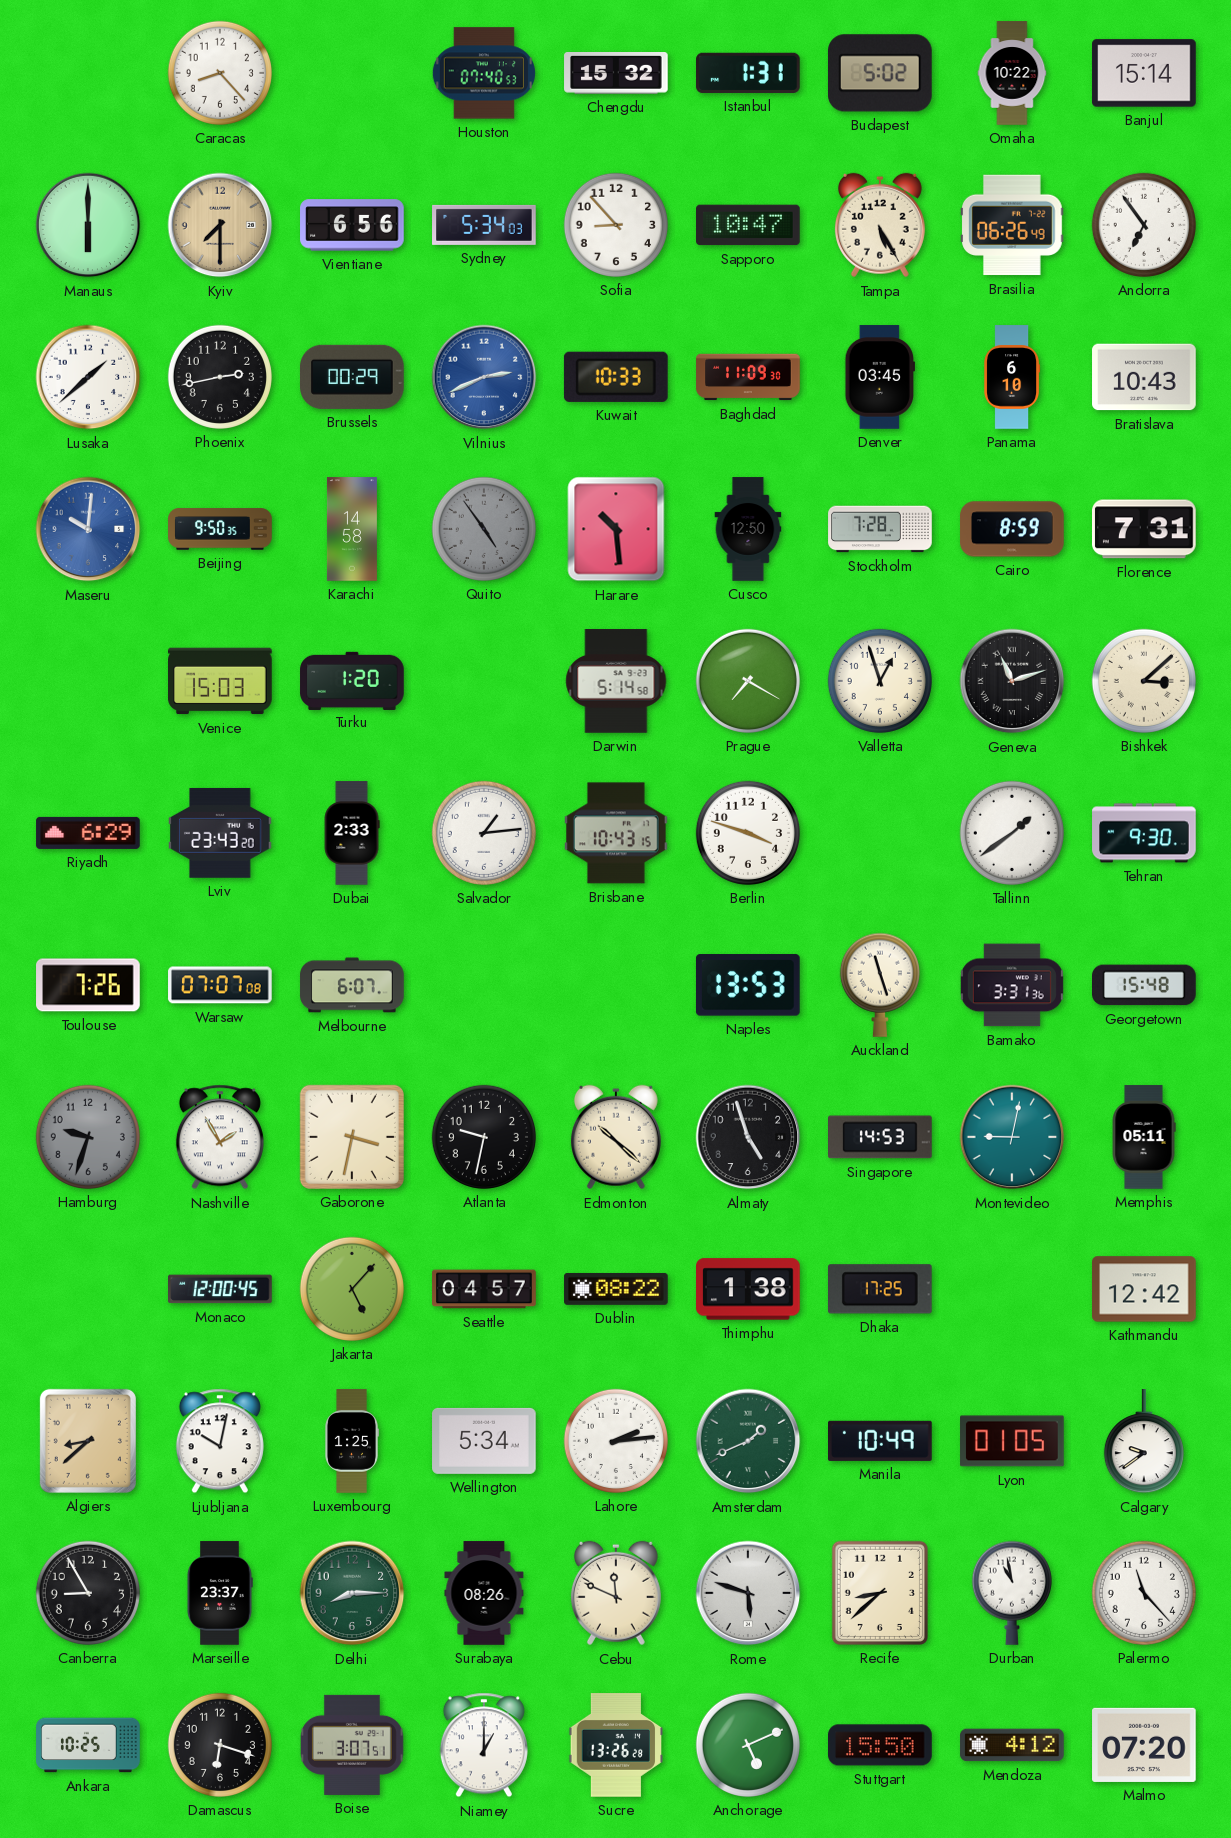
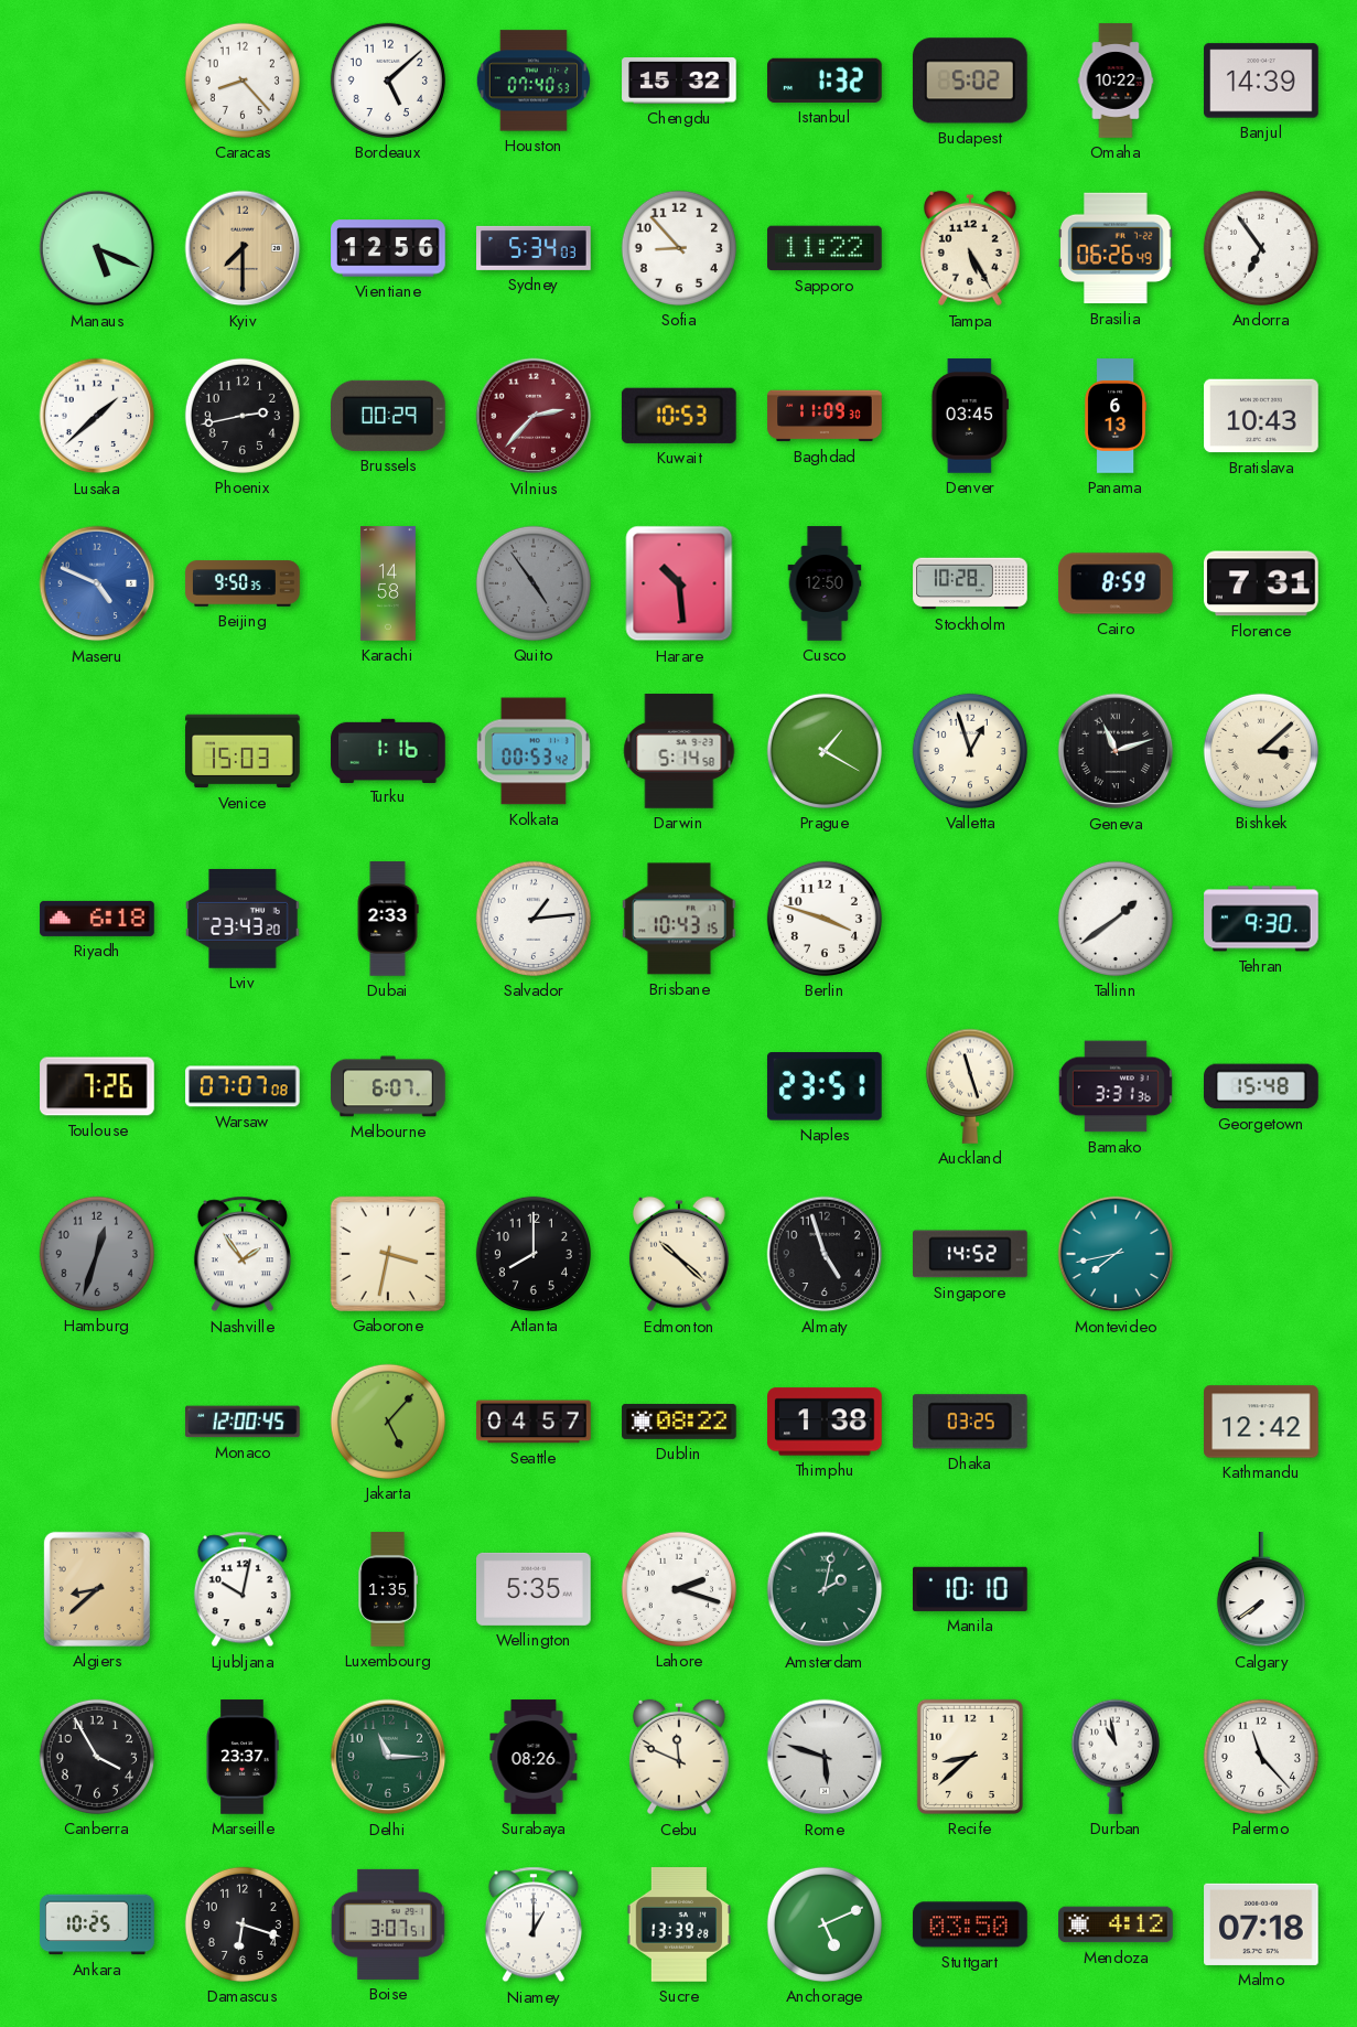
Bordeaux: none -> 5:08
Istanbul: 1:31 -> 1:32
Banjul: 15:14 -> 14:39
Manaus: 6:00 -> 5:19
Vientiane: 6:56 -> 12:56
Sapporo: 10:47 -> 11:22
Vilnius: 2:41 -> 2:37
Vilnius dial: blue -> burgundy
Kuwait: 10:33 -> 10:53
Panama: 6:10 -> 6:13
Maseru: 10:01 -> 4:49
Stockholm: 7:28 -> 10:28
Turku: 1:20 -> 1:16
Kolkata: none -> 00:53
Prague: 7:20 -> 1:20
Riyadh: 6:29 -> 6:18
Naples: 13:53 -> 23:51
Hamburg: 9:33 -> 12:33
Nashville: 1:55 -> 1:54
Atlanta: 9:32 -> 8:00
Singapore: 14:53 -> 14:52
Montevideo: 9:02 -> 7:43
Memphis: 05:11 -> none
Dhaka: 17:25 -> 03:25
Luxembourg: 1:25 -> 1:35
Wellington: 5:34 -> 5:35
Lahore: 2:14 -> 2:18
Amsterdam: 1:41 -> 2:02
Manila: 10:49 -> 10:10
Lyon: 01:05 -> none
Calgary: 9:39 -> 7:39
Canberra: 8:55 -> 3:55
Delhi: 8:15 -> 11:15
Sucre: 13:26 -> 13:39
Stuttgart: 15:50 -> 03:50
Malmo: 07:20 -> 07:18
